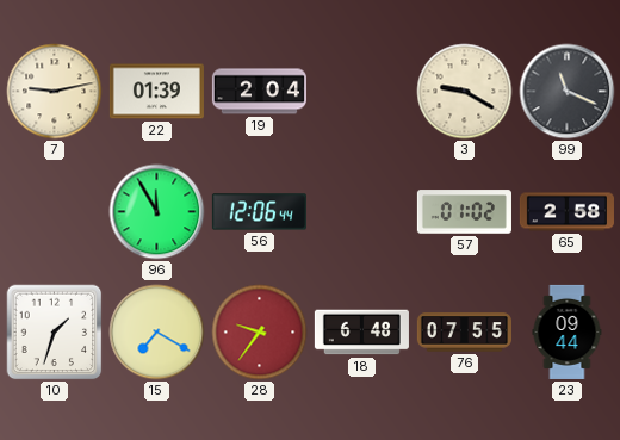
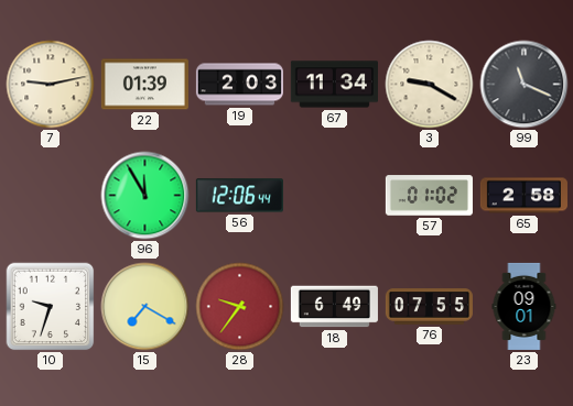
19: 2:04 -> 2:03
67: none -> 11:34
10: 1:33 -> 9:33
18: 6:48 -> 6:49
23: 09:44 -> 09:01
